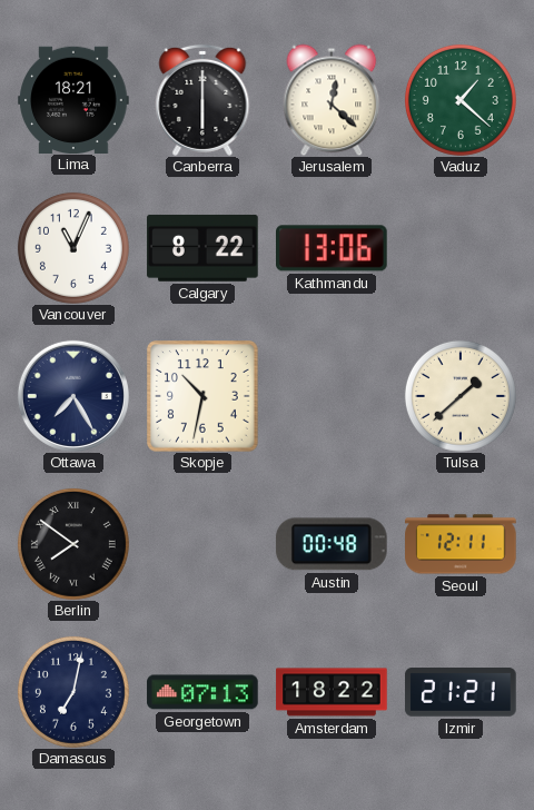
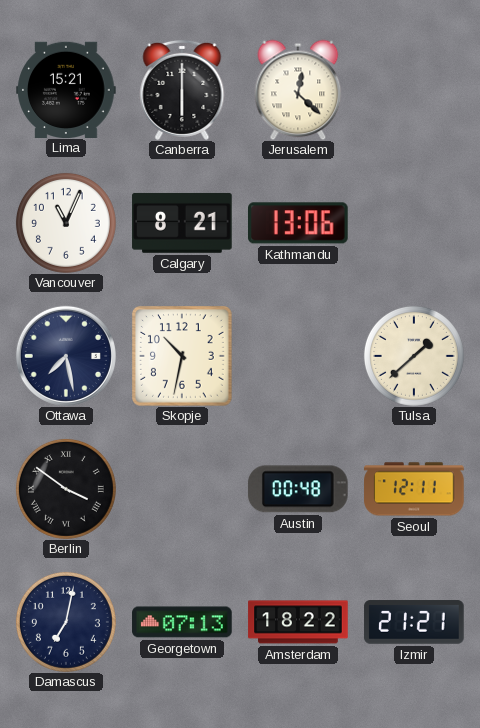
Lima: 18:21 -> 15:21
Vaduz: 1:22 -> none
Calgary: 8:22 -> 8:21
Ottawa: 7:25 -> 7:28
Berlin: 7:51 -> 3:51
